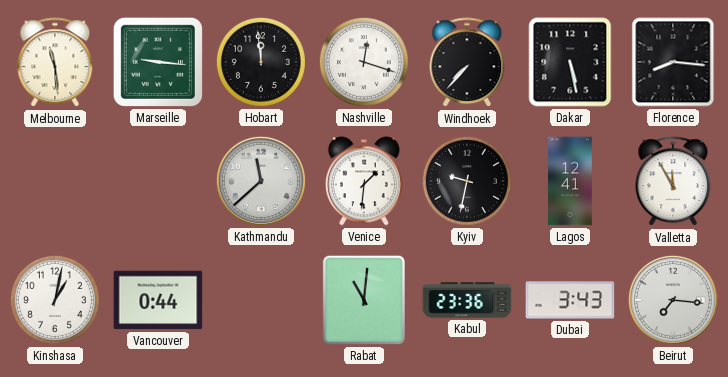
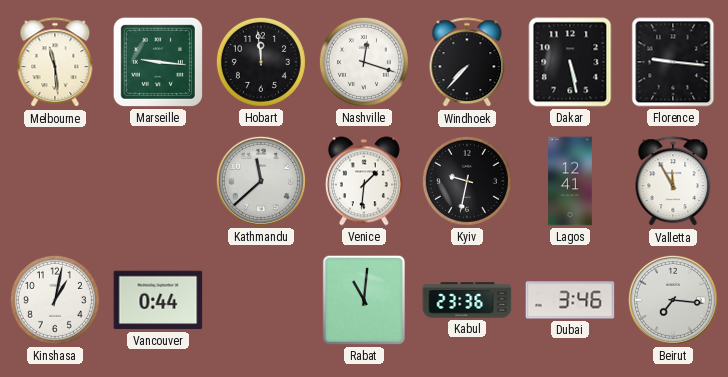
Florence: 8:16 -> 9:16
Dubai: 3:43 -> 3:46
